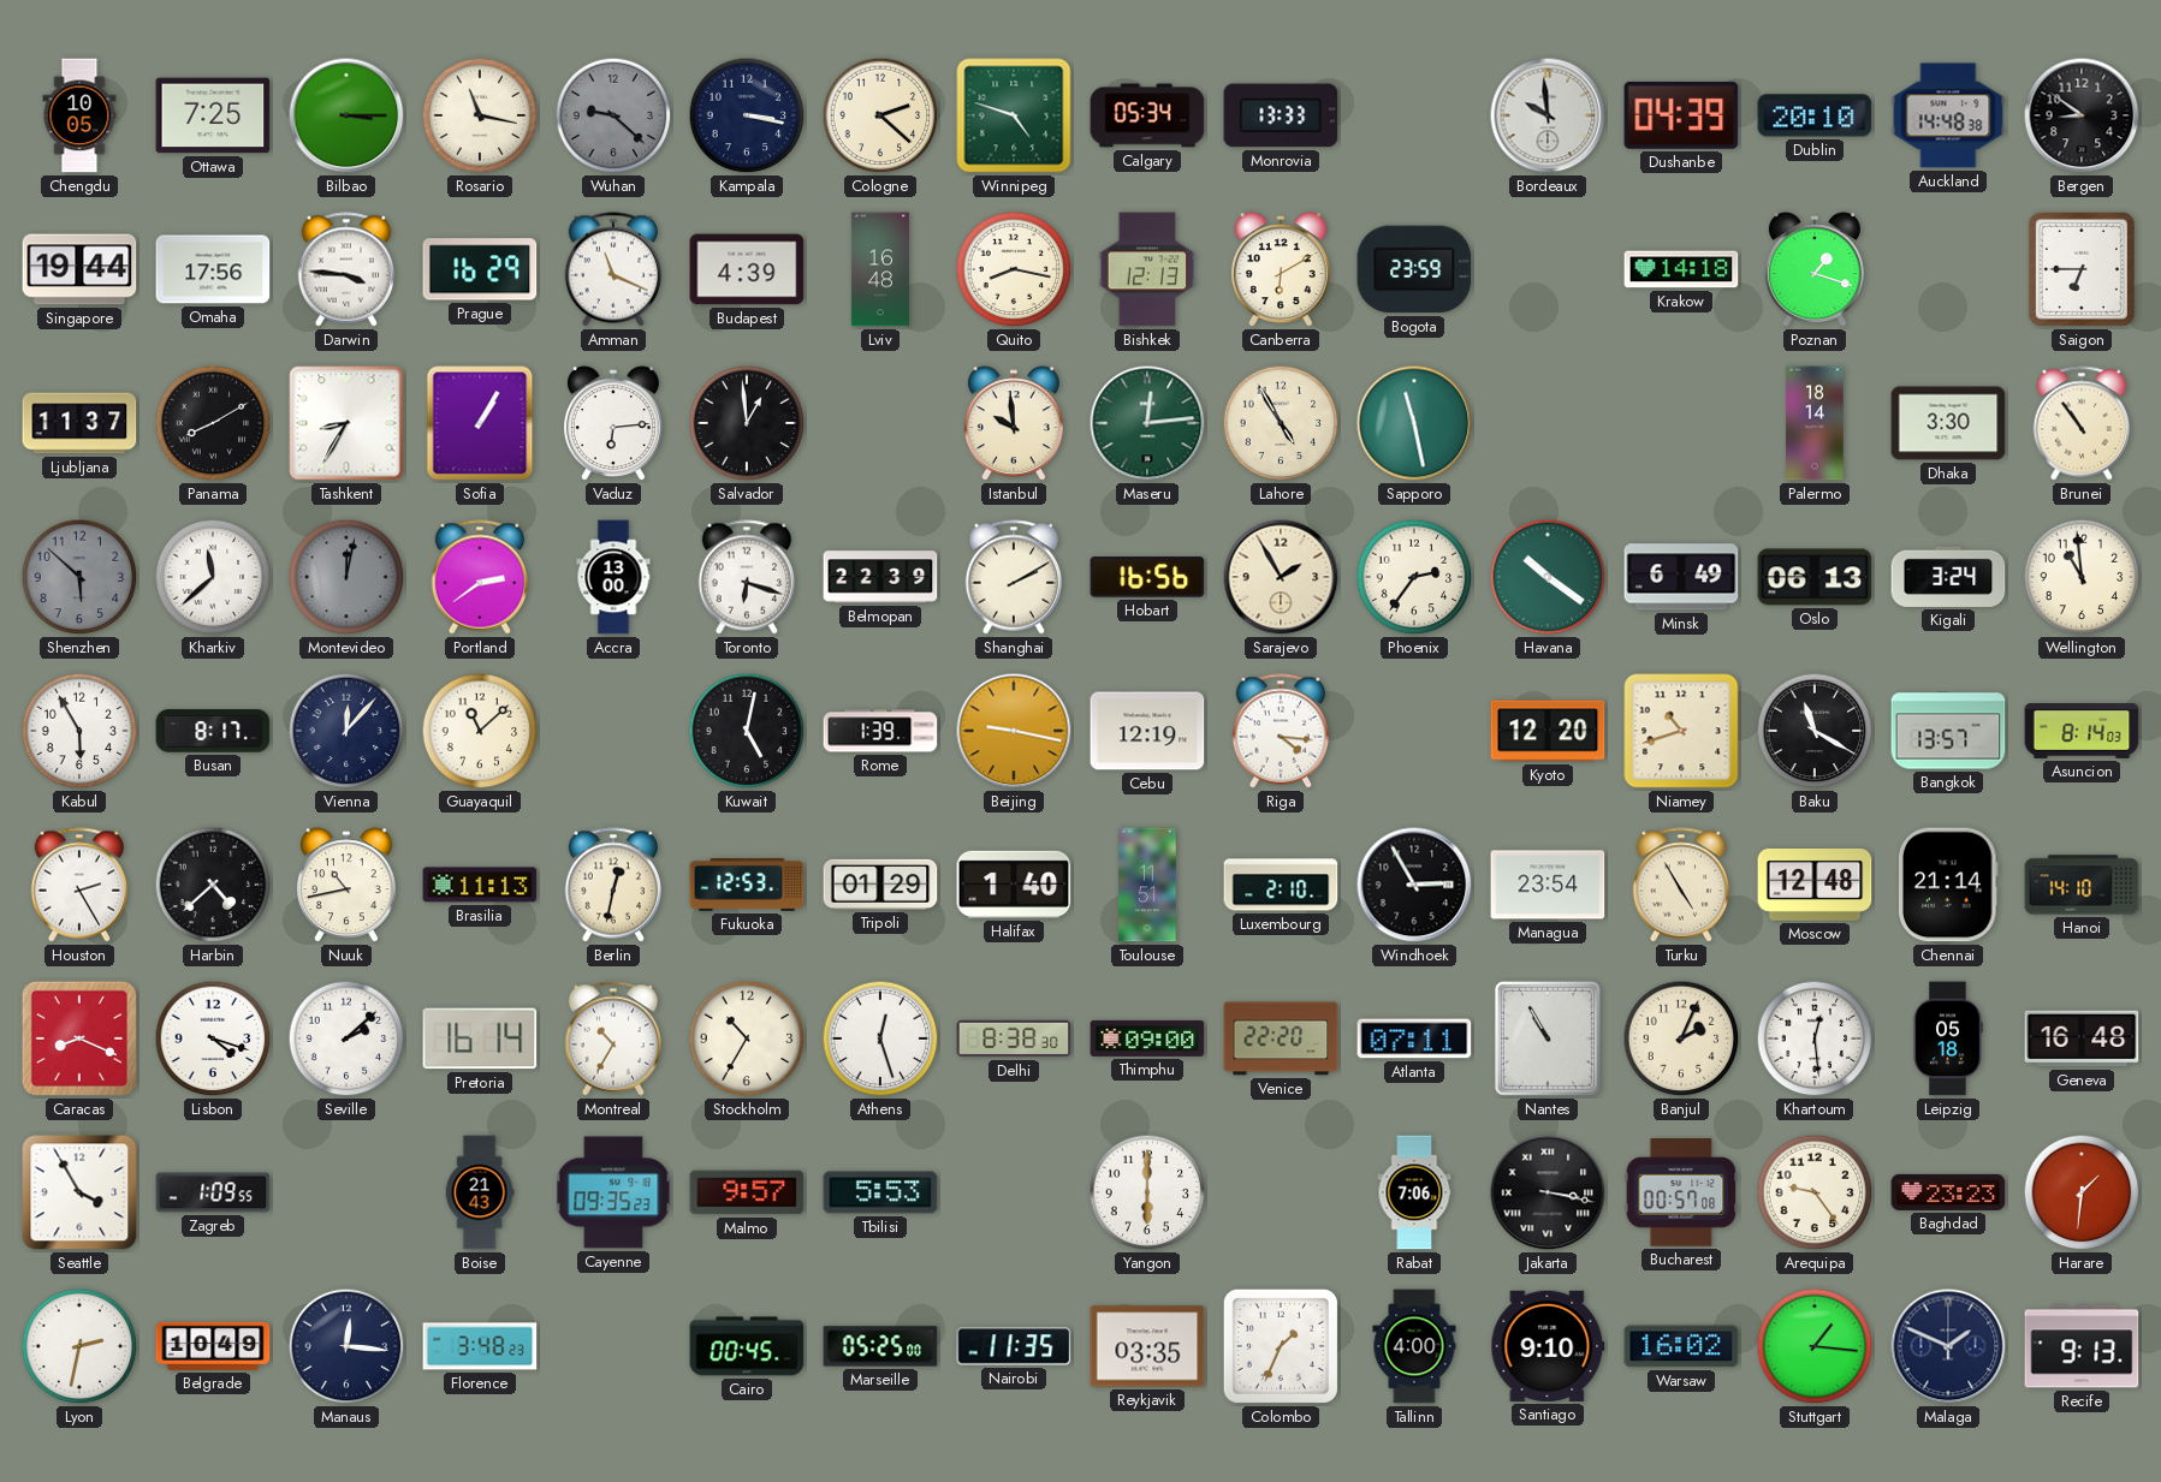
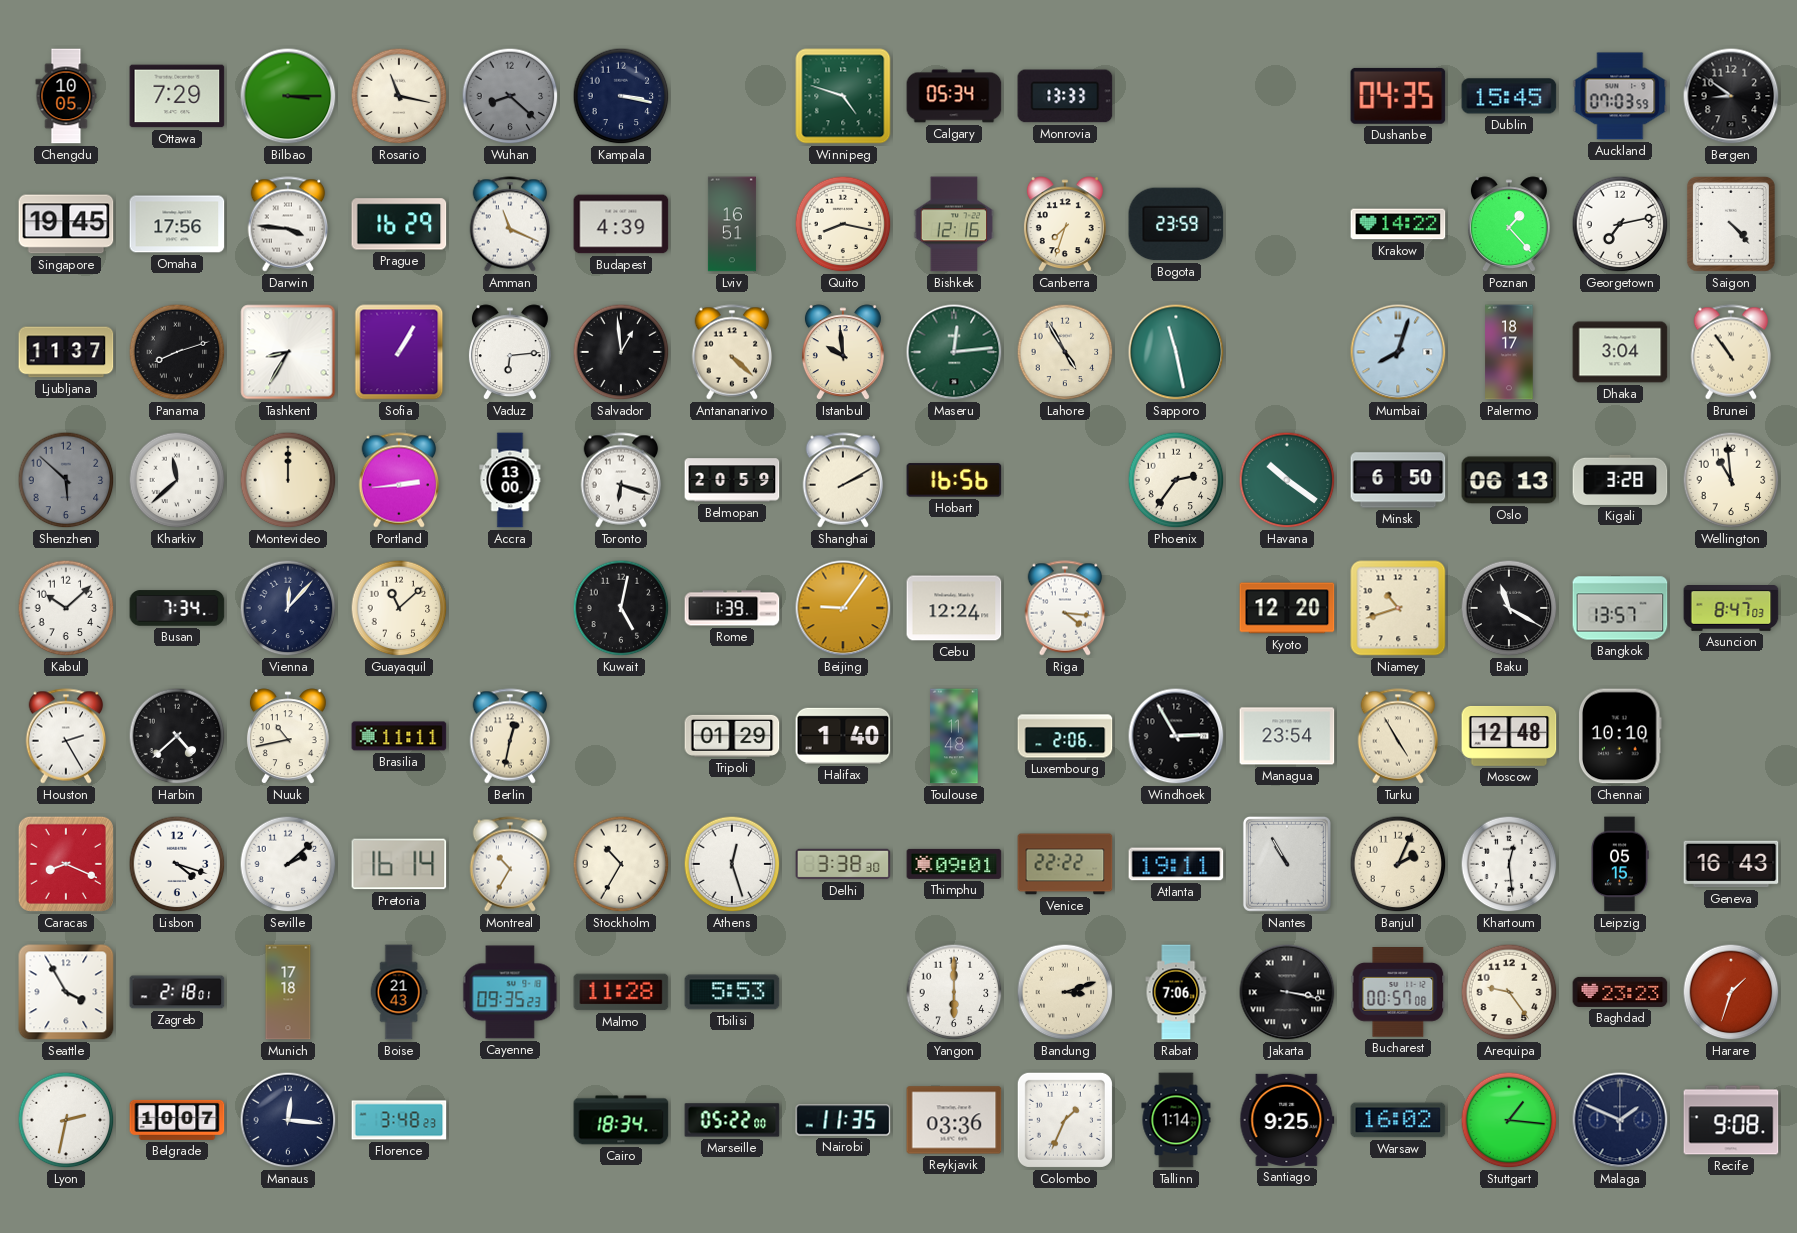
Ottawa: 7:25 -> 7:29
Wuhan: 9:22 -> 8:22
Cologne: 2:22 -> none
Bordeaux: 9:59 -> none
Dushanbe: 04:39 -> 04:35
Dublin: 20:10 -> 15:45
Auckland: 14:48 -> 07:03
Singapore: 19:44 -> 19:45
Lviv: 16:48 -> 16:51
Bishkek: 12:13 -> 12:16
Canberra: 6:10 -> 7:33
Krakow: 14:18 -> 14:22
Poznan: 1:18 -> 1:23
Georgetown: none -> 7:13
Saigon: 6:45 -> 4:23
Panama: 8:10 -> 8:12
Antananarivo: none -> 4:22
Mumbai: none -> 8:03
Palermo: 18:14 -> 18:17
Dhaka: 3:30 -> 3:04
Montevideo: 12:02 -> 12:00
Montevideo dial: grey -> cream
Portland: 2:39 -> 2:44
Belmopan: 22:39 -> 20:59
Sarajevo: 1:55 -> none
Minsk: 6:49 -> 6:50
Kigali: 3:24 -> 3:28
Kabul: 5:55 -> 10:08
Busan: 8:17 -> 7:34
Beijing: 9:17 -> 9:06
Cebu: 12:19 -> 12:24
Asuncion: 8:14 -> 8:47
Brasilia: 11:13 -> 11:11
Fukuoka: 12:53 -> none
Toulouse: 11:51 -> 11:48
Luxembourg: 2:10 -> 2:06
Chennai: 21:14 -> 10:10
Hanoi: 14:10 -> none
Delhi: 8:38 -> 3:38
Thimphu: 09:00 -> 09:01
Venice: 22:20 -> 22:22
Atlanta: 07:11 -> 19:11
Leipzig: 05:18 -> 05:15
Geneva: 16:48 -> 16:43
Zagreb: 1:09 -> 2:18
Munich: none -> 17:18
Malmo: 9:57 -> 11:28
Bandung: none -> 3:12
Harare: 1:31 -> 1:33
Belgrade: 10:49 -> 10:07
Cairo: 00:45 -> 18:34
Marseille: 05:25 -> 05:22
Reykjavik: 03:35 -> 03:36
Tallinn: 4:00 -> 1:14
Santiago: 9:10 -> 9:25
Recife: 9:13 -> 9:08
